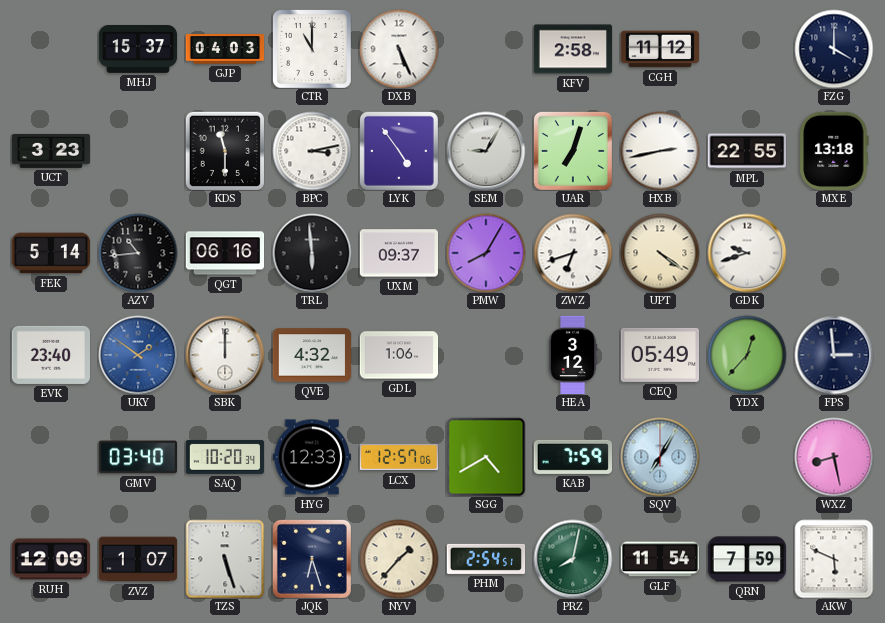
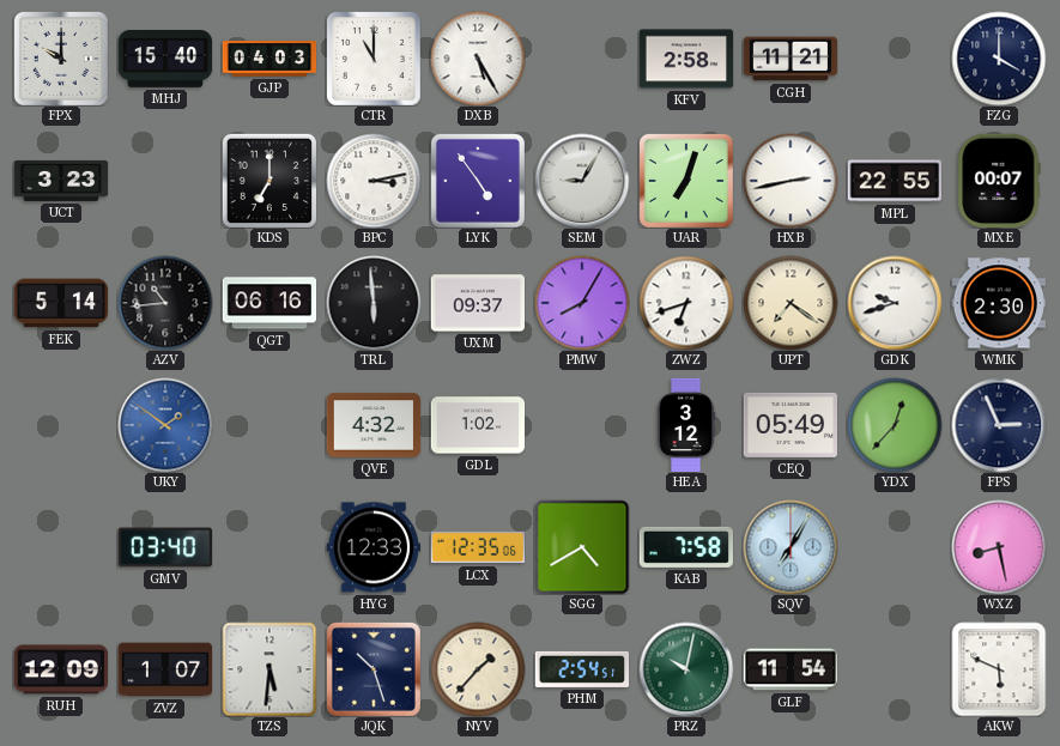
FPX: none -> 10:00
MHJ: 15:37 -> 15:40
DXB: 5:26 -> 5:25
CGH: 11:12 -> 11:21
KDS: 11:30 -> 7:00
MXE: 13:18 -> 00:07
UPT: 4:21 -> 7:21
WMK: none -> 2:30
EVK: 23:40 -> none
SBK: 12:00 -> none
GDL: 1:06 -> 1:02
FPS: 2:59 -> 2:56
SAQ: 10:20 -> none
LCX: 12:57 -> 12:35
KAB: 7:59 -> 7:58
TZS: 5:27 -> 5:31
JQK: 6:27 -> 10:27
PRZ: 8:02 -> 10:02
QRN: 7:59 -> none
